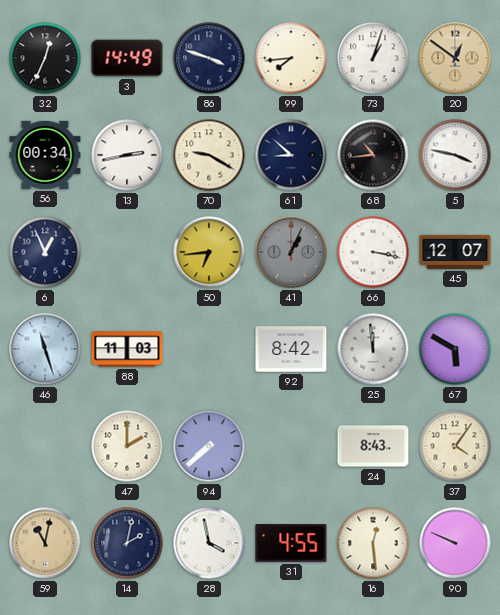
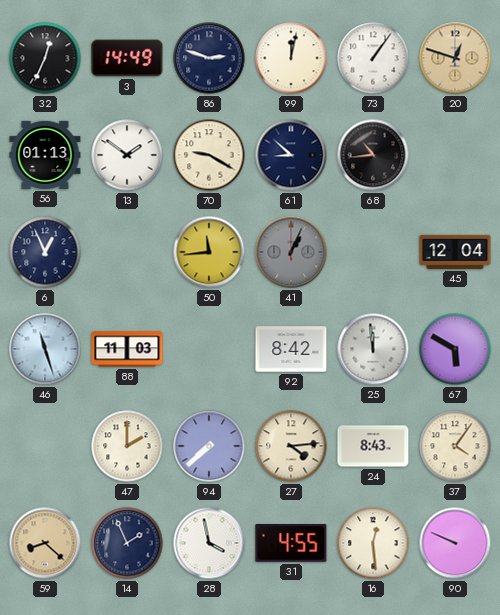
86: 3:48 -> 2:48
99: 7:44 -> 12:02
73: 1:03 -> 1:06
20: 12:51 -> 12:48
56: 00:34 -> 01:13
13: 2:43 -> 1:51
5: 3:47 -> none
50: 6:44 -> 11:44
66: 3:17 -> none
45: 12:07 -> 12:04
27: none -> 4:14
59: 11:02 -> 8:22
14: 2:02 -> 1:56
